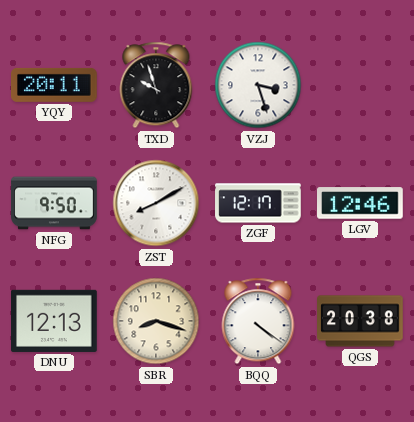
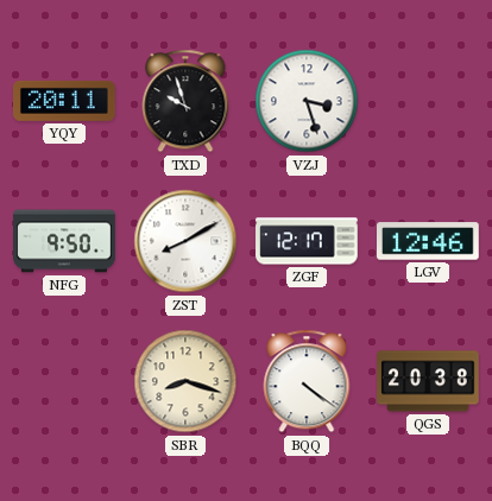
DNU: 12:13 -> none
